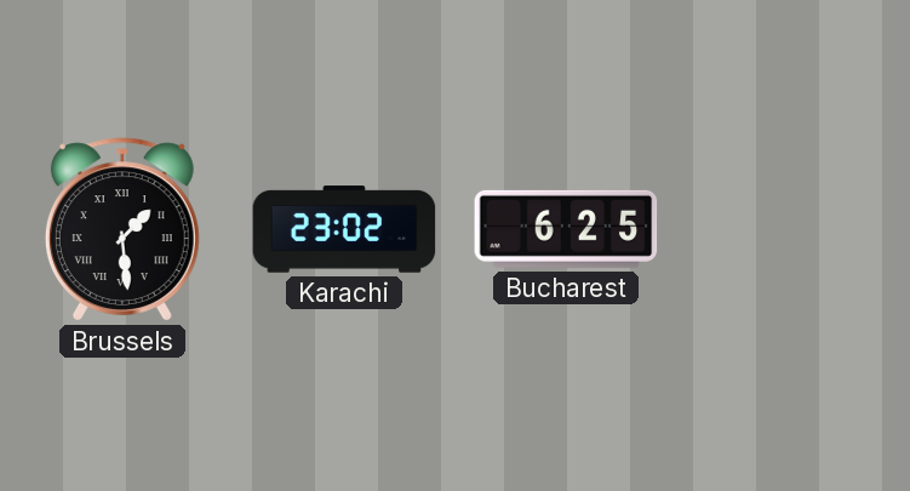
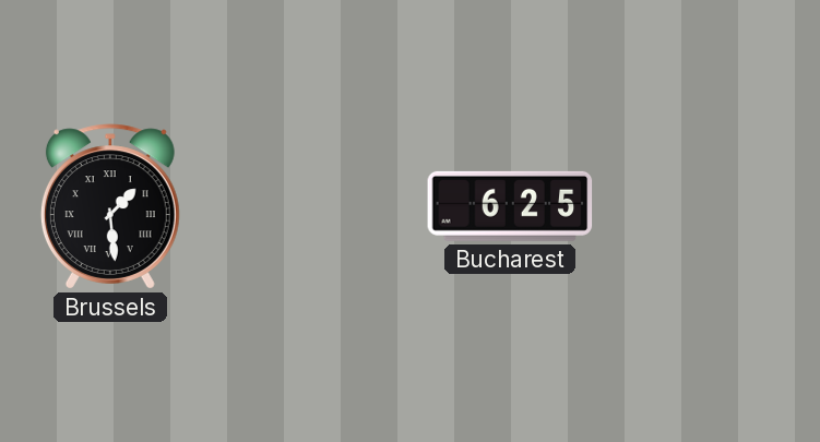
Karachi: 23:02 -> none
